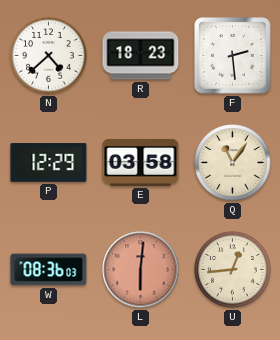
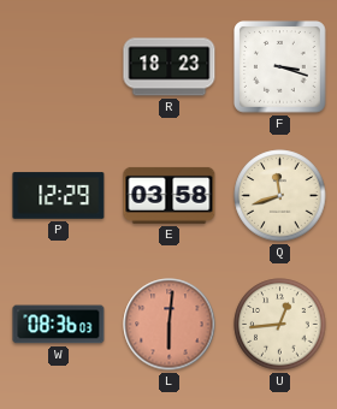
N: 4:38 -> none
F: 2:29 -> 3:18
Q: 11:06 -> 11:42
